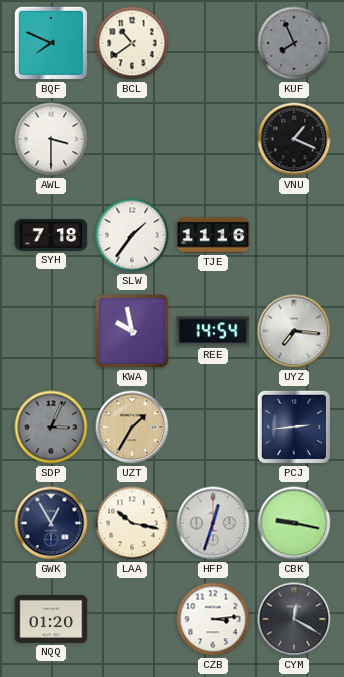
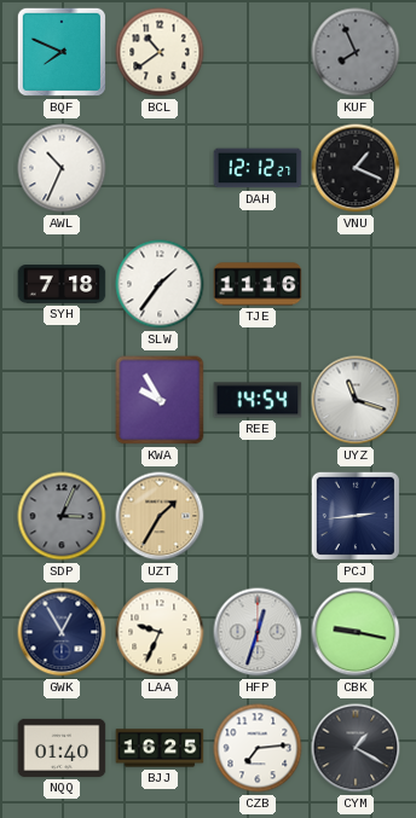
AWL: 3:30 -> 10:34
DAH: none -> 12:12
KWA: 9:58 -> 9:55
UYZ: 7:16 -> 11:18
LAA: 10:17 -> 9:34
NQQ: 01:20 -> 01:40
BJJ: none -> 16:25
CZB: 3:14 -> 7:14
CYM: 12:20 -> 1:20
